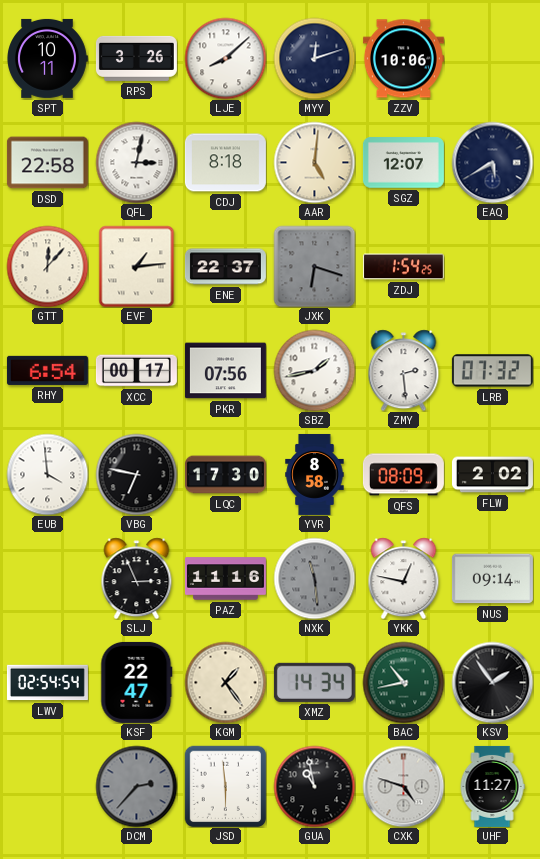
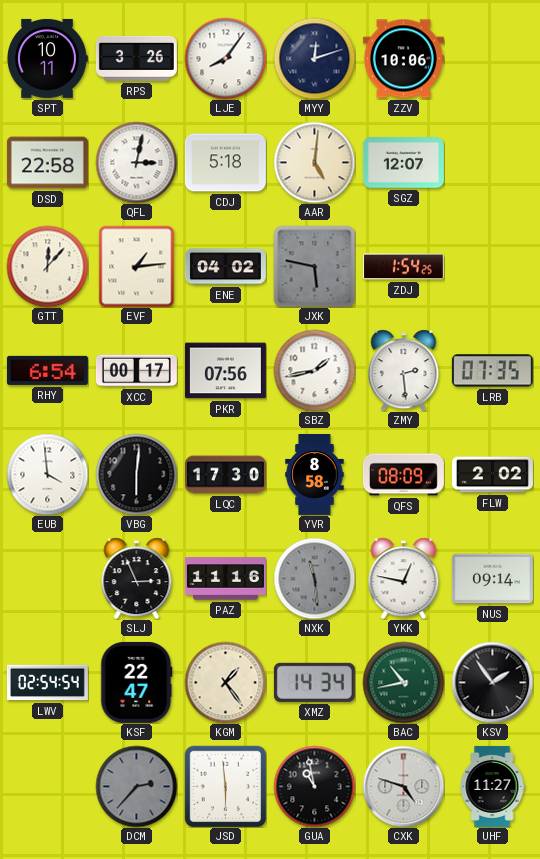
LJE: 8:08 -> 8:06
CDJ: 8:18 -> 5:18
EAQ: 5:40 -> none
ENE: 22:37 -> 04:02
JXK: 6:18 -> 5:47
LRB: 07:32 -> 07:35
VBG: 6:47 -> 6:01
